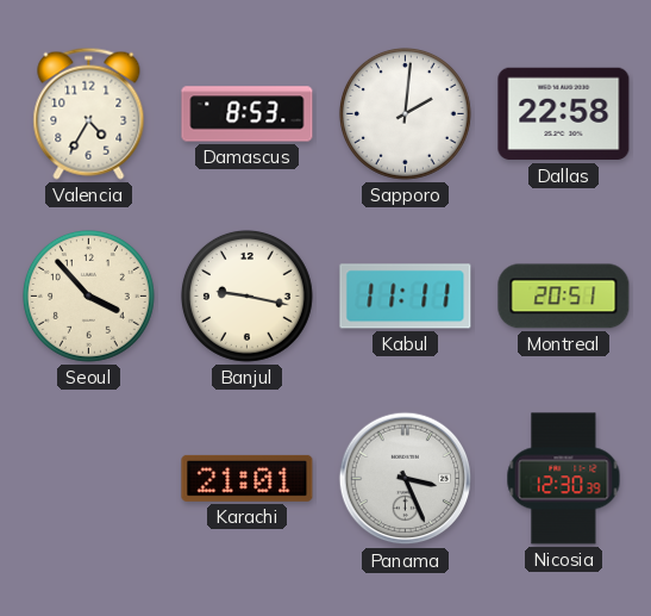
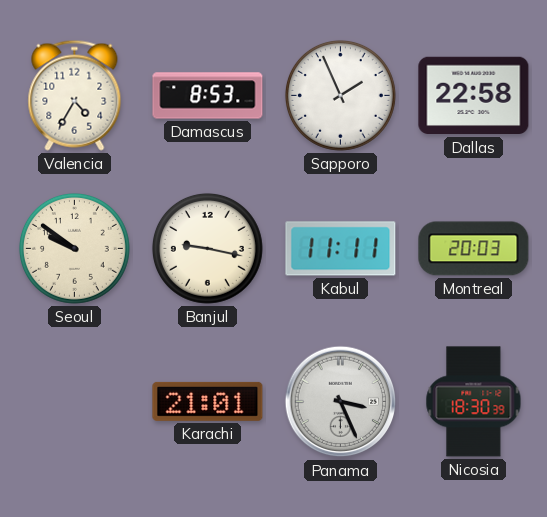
Sapporo: 2:01 -> 1:56
Seoul: 3:53 -> 9:51
Montreal: 20:51 -> 20:03
Nicosia: 12:30 -> 18:30
